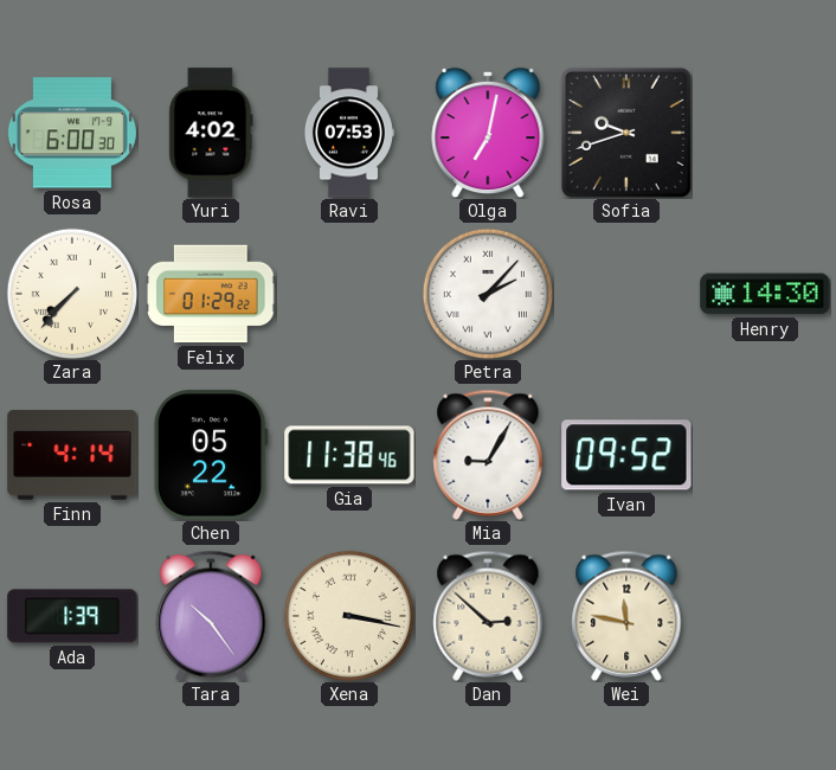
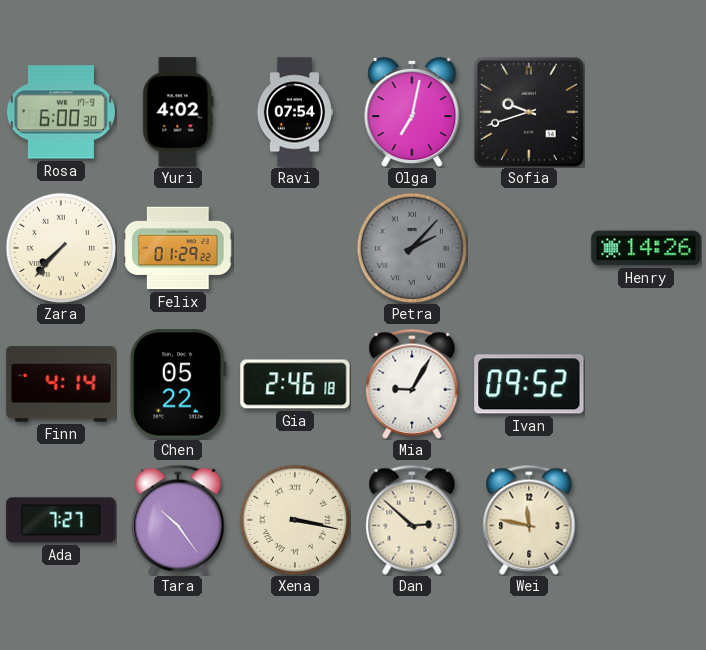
Ravi: 07:53 -> 07:54
Petra dial: white -> grey
Henry: 14:30 -> 14:26
Gia: 11:38 -> 2:46
Ada: 1:39 -> 7:27
